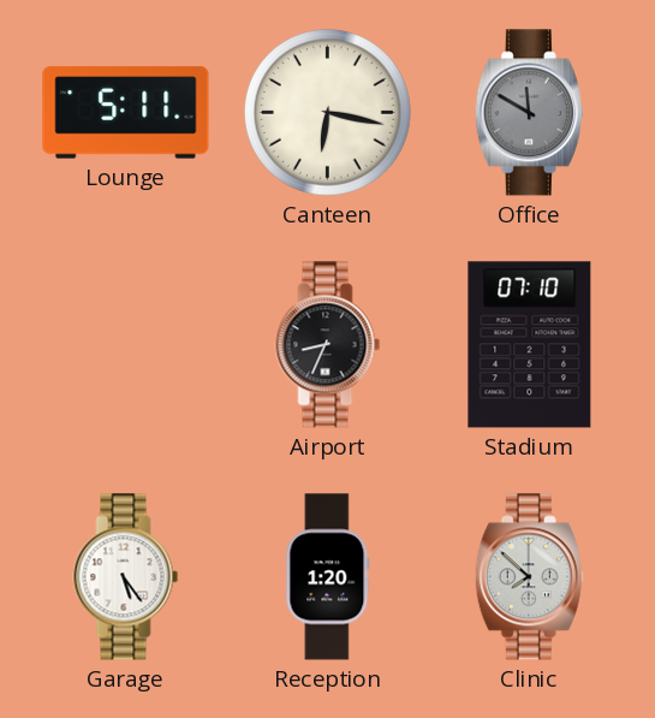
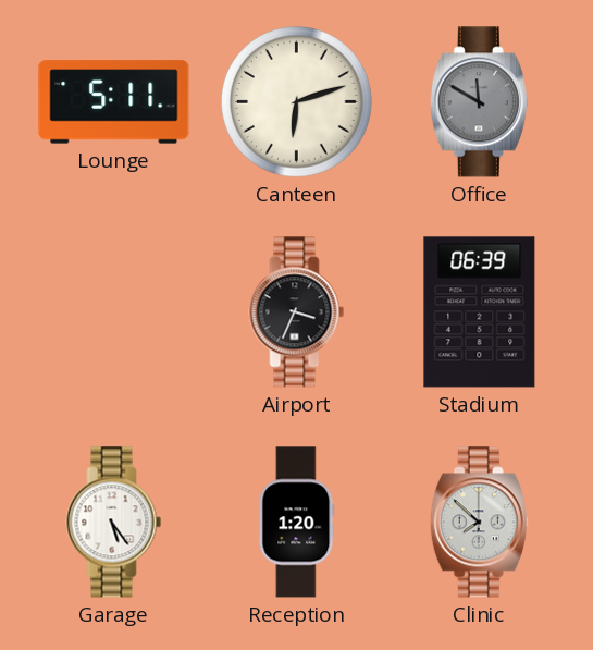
Canteen: 6:17 -> 6:12
Airport: 8:34 -> 3:34
Stadium: 07:10 -> 06:39
